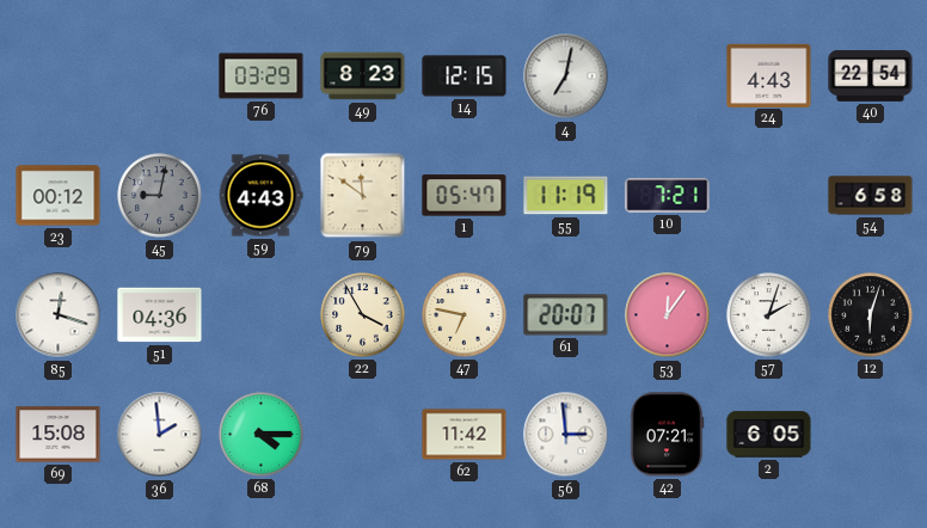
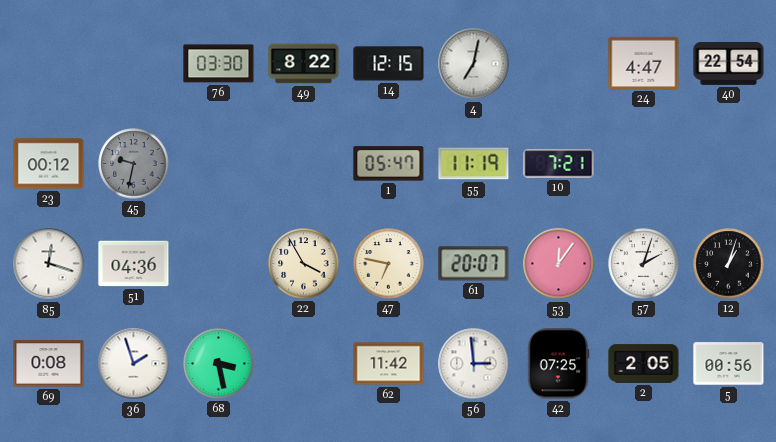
76: 03:29 -> 03:30
49: 8:23 -> 8:22
24: 4:43 -> 4:47
45: 9:02 -> 9:32
59: 4:43 -> none
79: 11:51 -> none
54: 6:58 -> none
12: 6:03 -> 1:03
69: 15:08 -> 0:08
36: 1:59 -> 1:57
68: 4:15 -> 3:28
42: 07:21 -> 07:25
2: 6:05 -> 2:05
5: none -> 00:56
